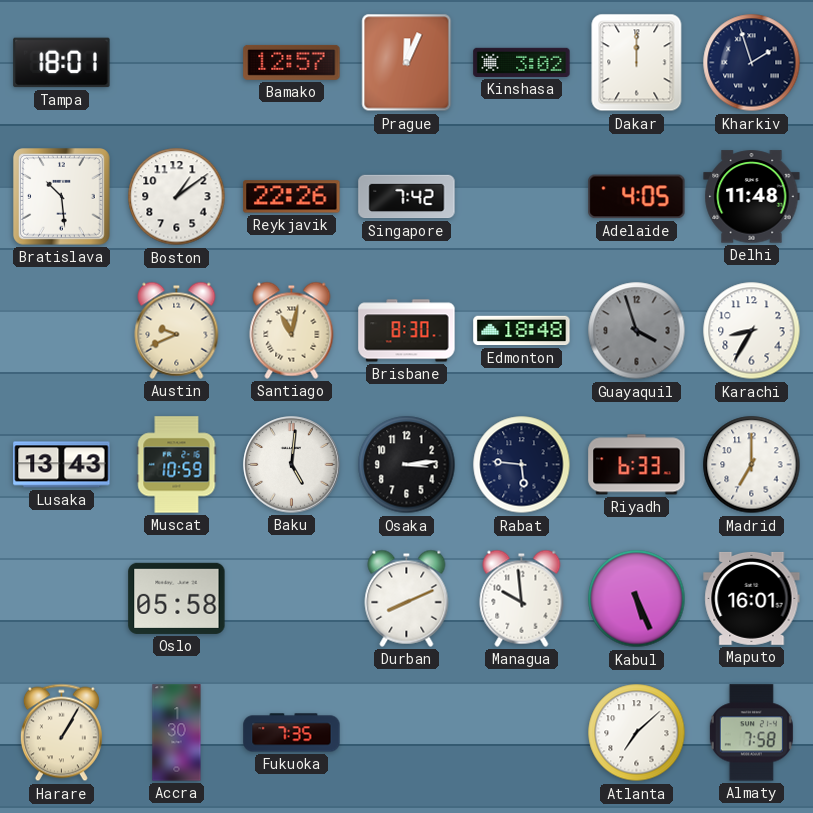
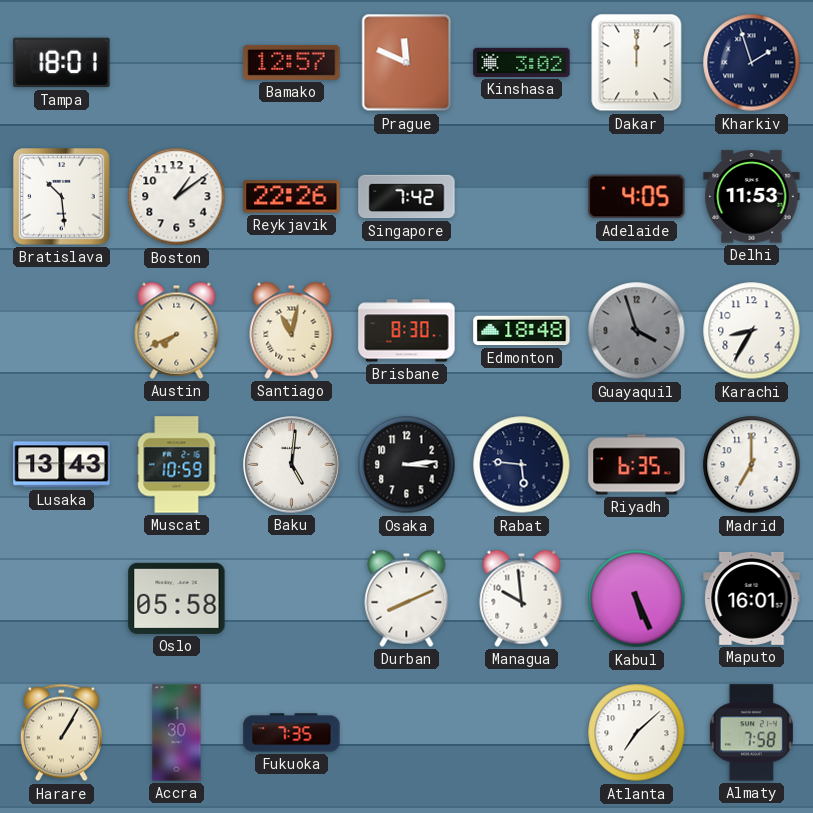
Prague: 12:04 -> 11:49
Delhi: 11:48 -> 11:53
Austin: 9:41 -> 7:41
Riyadh: 6:33 -> 6:35
